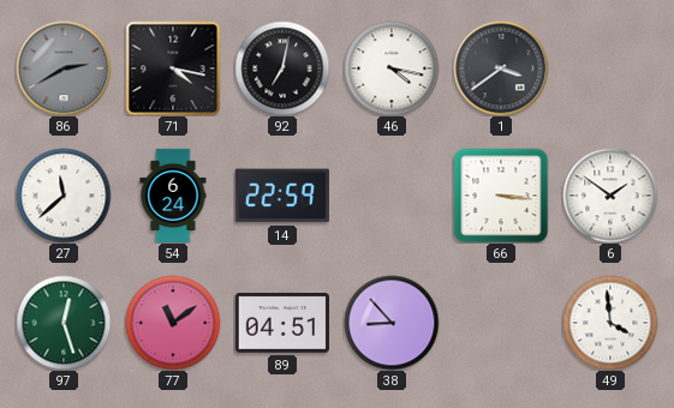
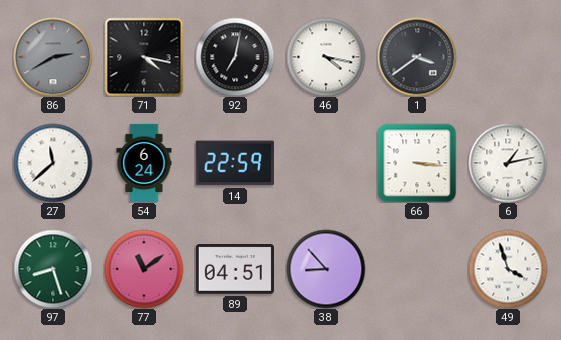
6: 1:51 -> 1:13
97: 12:27 -> 8:27
49: 3:59 -> 3:57
